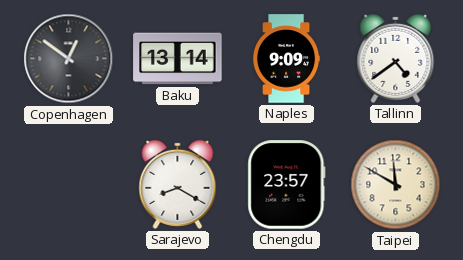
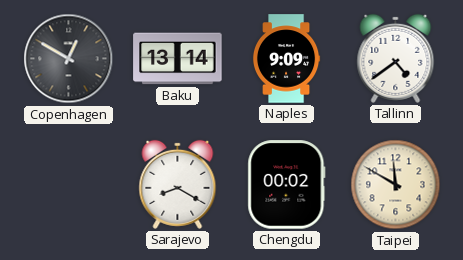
Copenhagen: 12:51 -> 12:50
Chengdu: 23:57 -> 00:02
